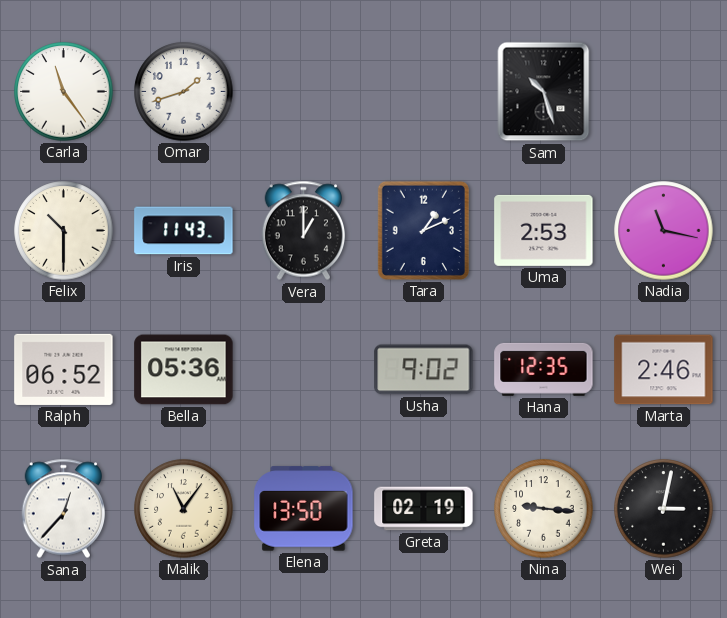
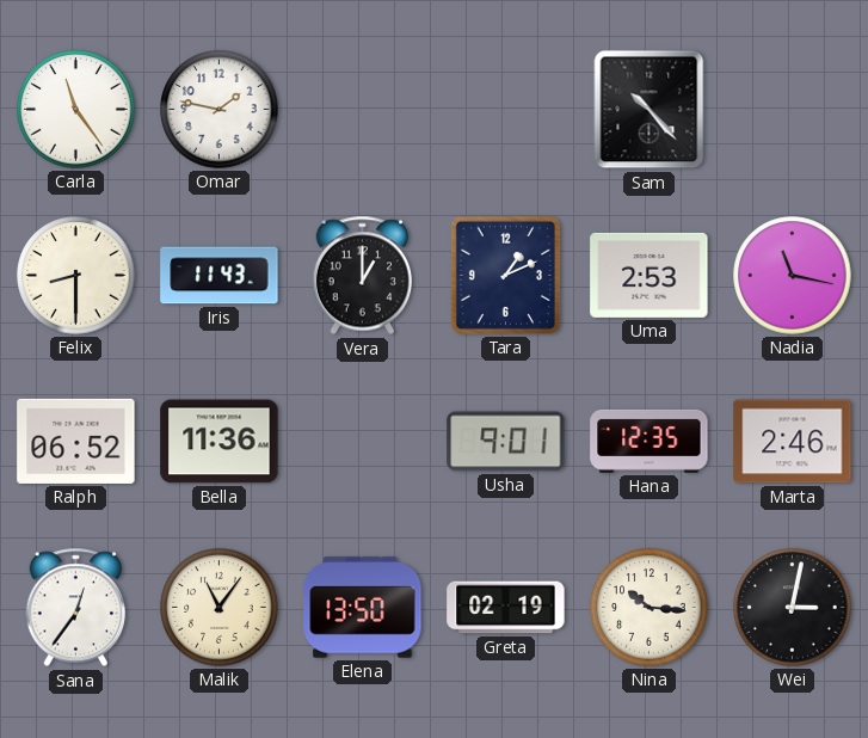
Omar: 1:42 -> 1:47
Sam: 10:27 -> 10:23
Felix: 10:30 -> 8:30
Bella: 05:36 -> 11:36
Usha: 9:02 -> 9:01
Sana: 12:37 -> 12:36
Nina: 9:16 -> 10:16
